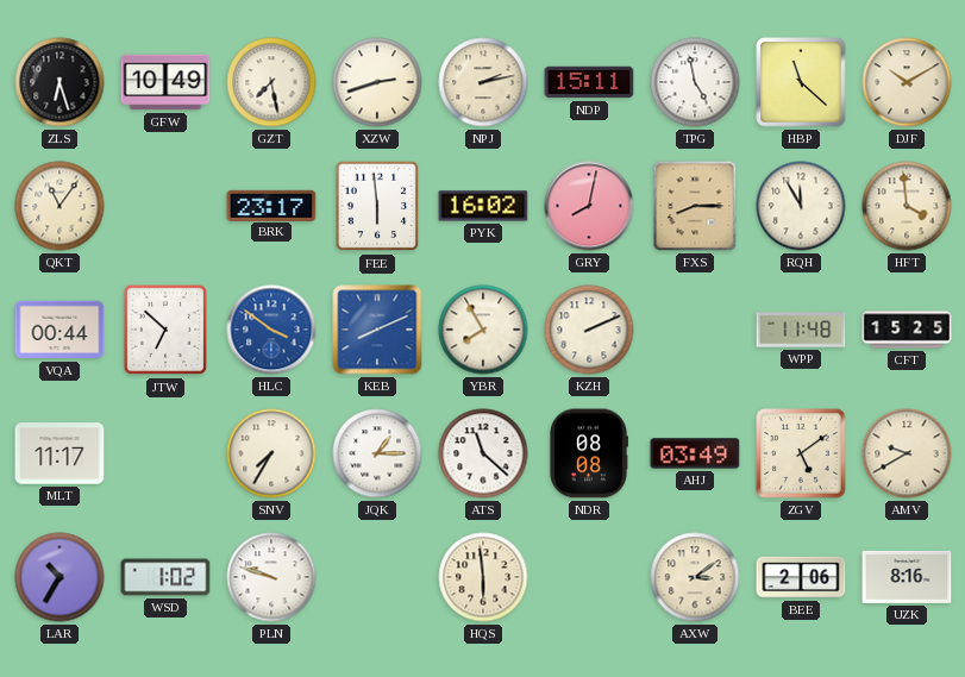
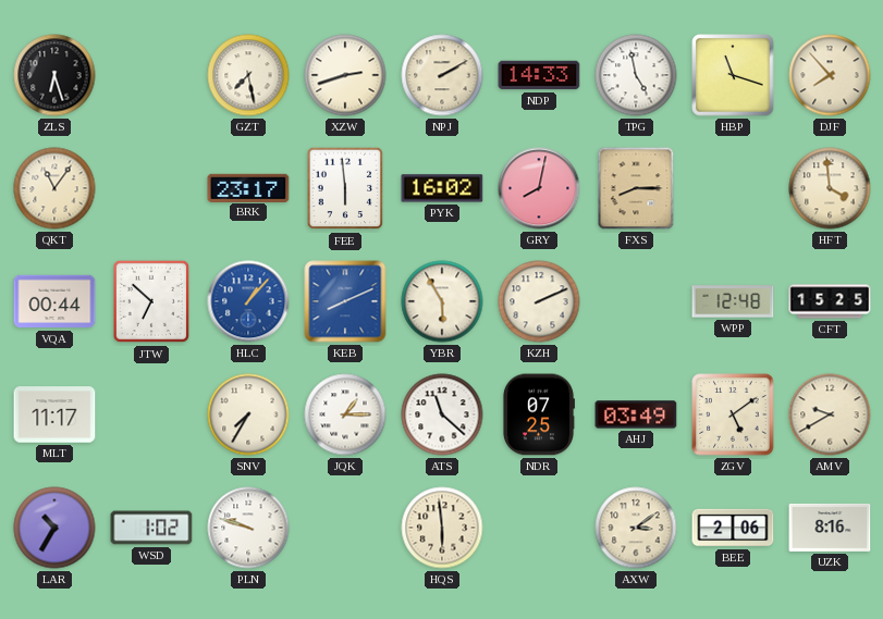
GFW: 10:49 -> none
NPJ: 2:13 -> 2:10
NDP: 15:11 -> 14:33
HBP: 11:22 -> 11:18
DJF: 10:10 -> 7:53
RQH: 11:55 -> none
HLC: 3:51 -> 1:07
YBR: 7:55 -> 5:55
WPP: 11:48 -> 12:48
NDR: 08:08 -> 07:25
